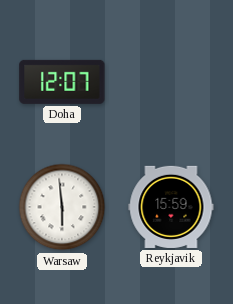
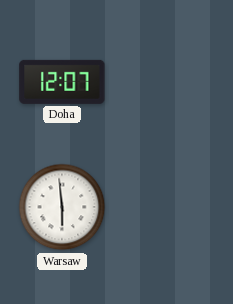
Reykjavik: 15:59 -> none
